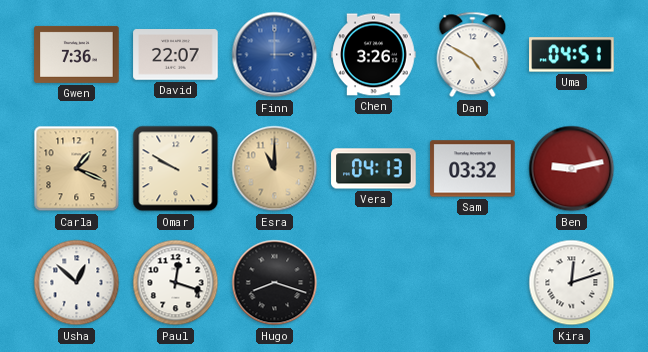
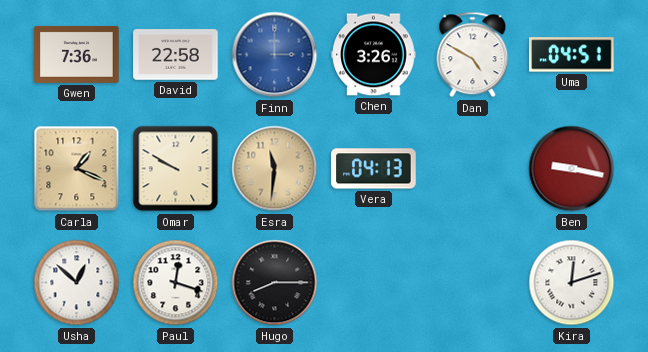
David: 22:07 -> 22:58
Esra: 11:00 -> 11:31
Sam: 03:32 -> none
Ben: 9:13 -> 9:17
Hugo: 8:18 -> 8:15
